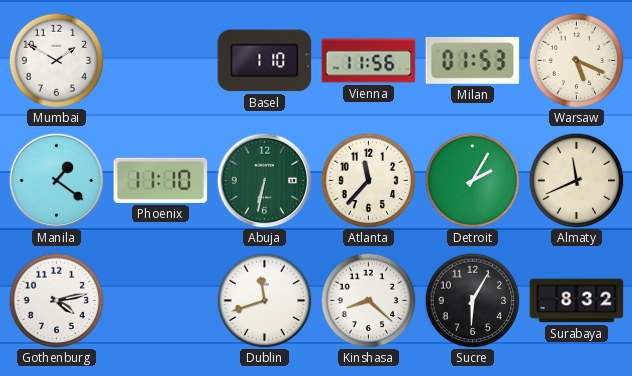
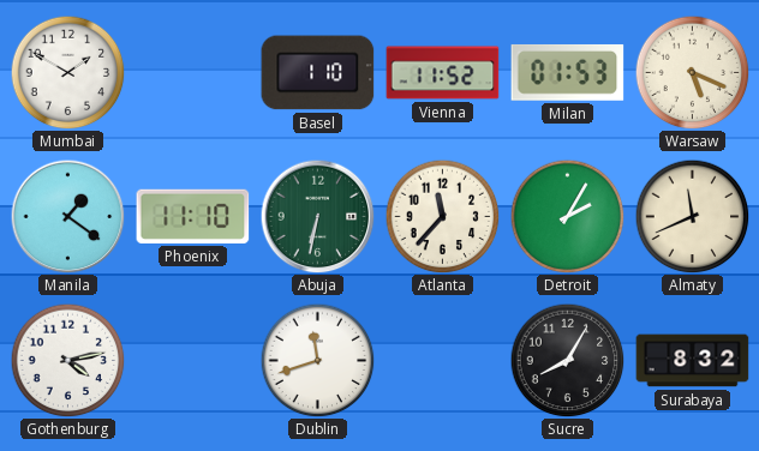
Vienna: 11:56 -> 11:52
Kinshasa: 8:22 -> none
Sucre: 6:05 -> 8:05
